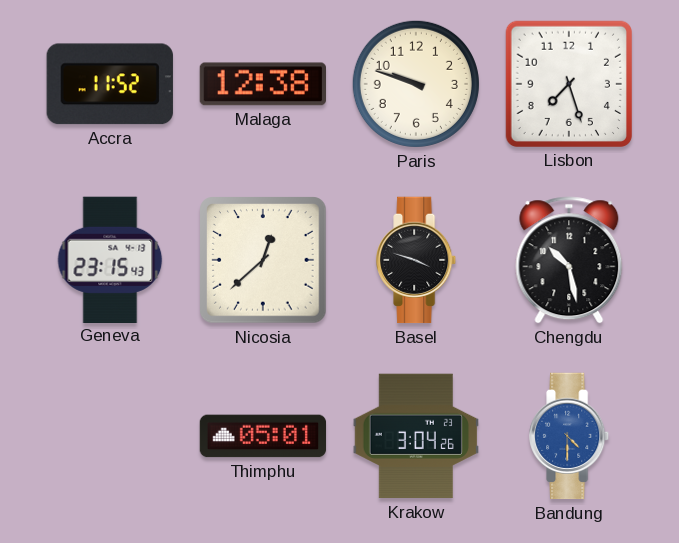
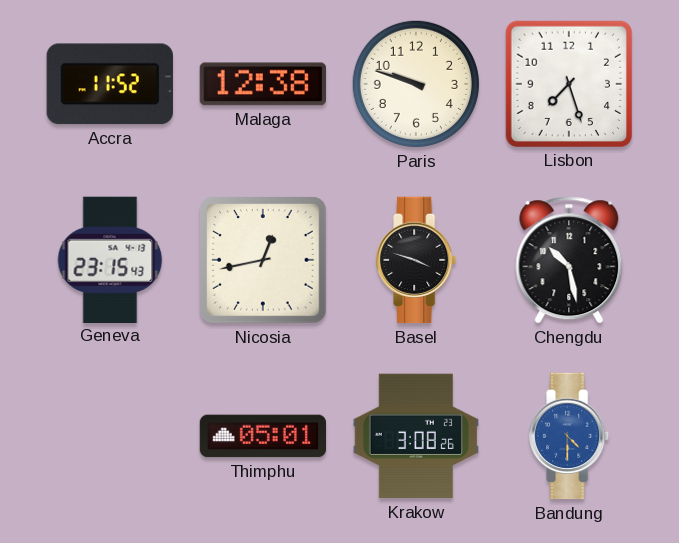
Nicosia: 12:38 -> 12:43
Krakow: 3:04 -> 3:08
